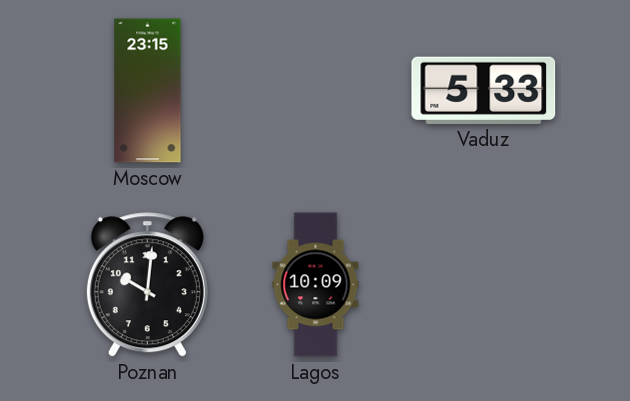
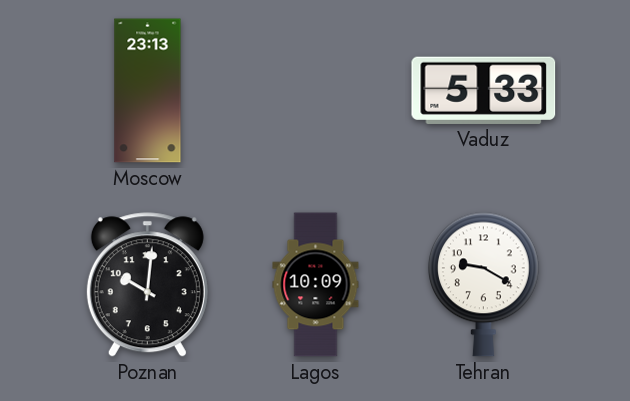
Moscow: 23:15 -> 23:13
Tehran: none -> 9:20
